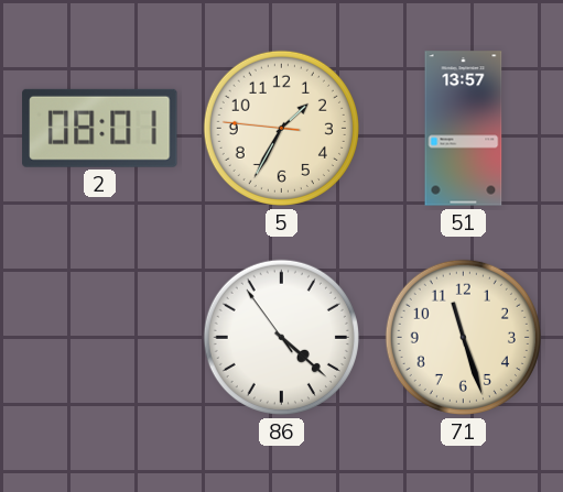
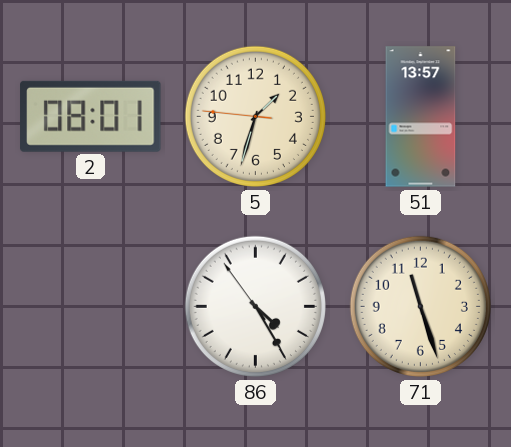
5: 1:34 -> 1:32
86: 4:21 -> 4:24
